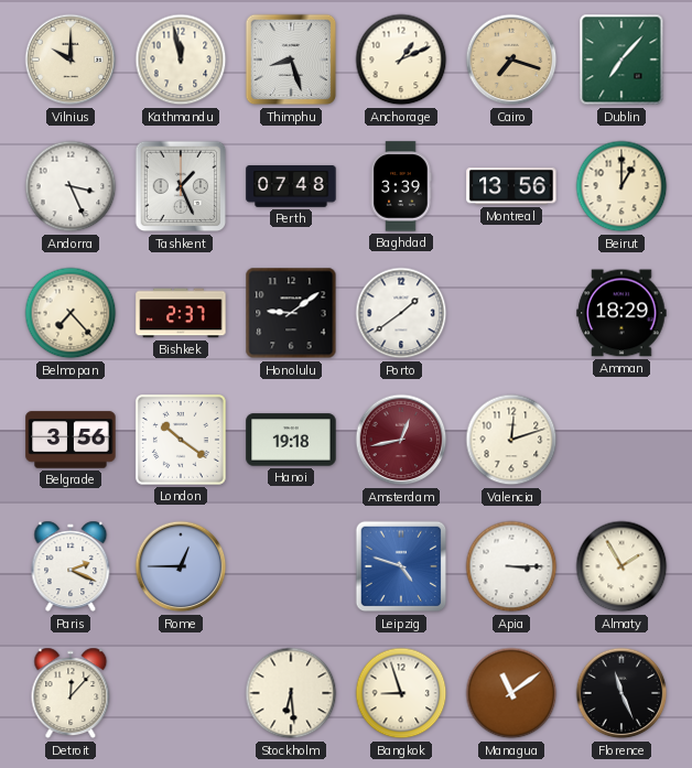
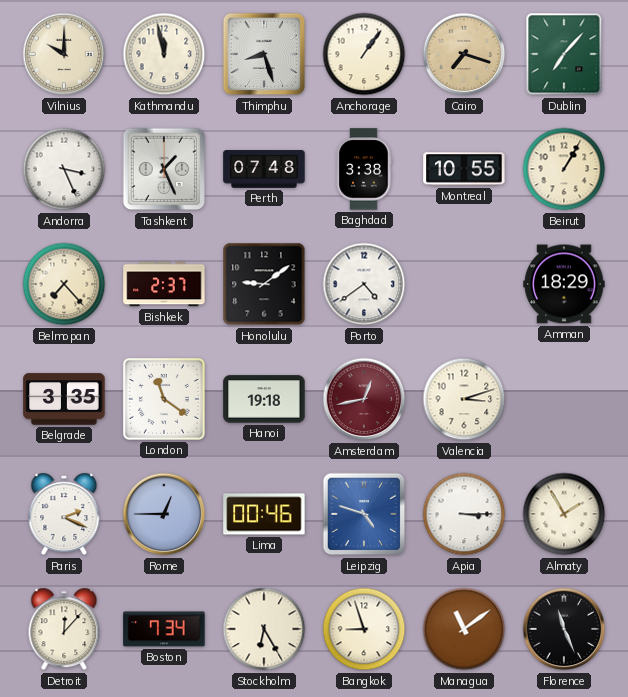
Anchorage: 1:11 -> 1:06
Baghdad: 3:39 -> 3:38
Montreal: 13:56 -> 10:55
Beirut: 1:00 -> 1:05
Porto: 1:39 -> 4:39
Belgrade: 3:56 -> 3:35
London: 10:21 -> 11:21
Valencia: 12:12 -> 3:12
Lima: none -> 00:46
Boston: none -> 7:34
Stockholm: 6:29 -> 6:25
